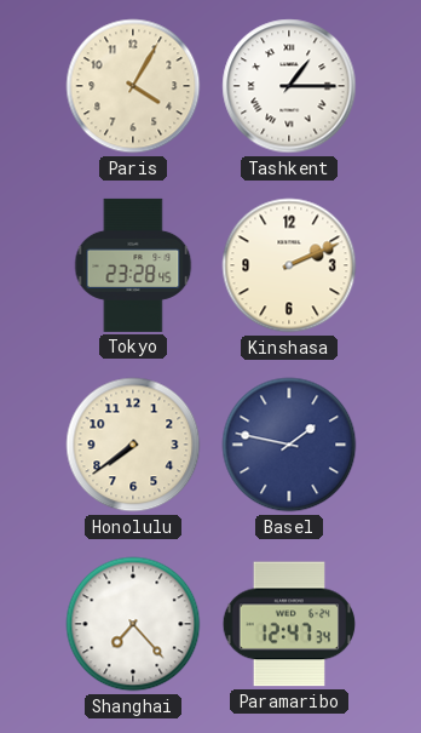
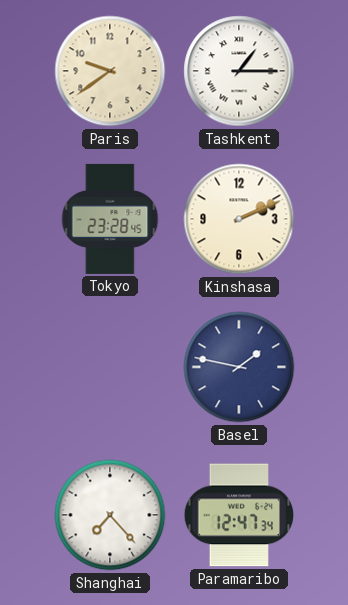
Paris: 4:05 -> 9:39
Honolulu: 7:39 -> none
